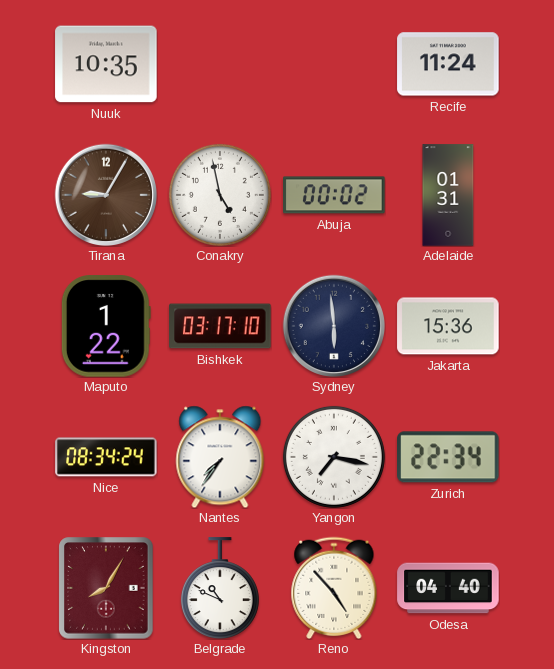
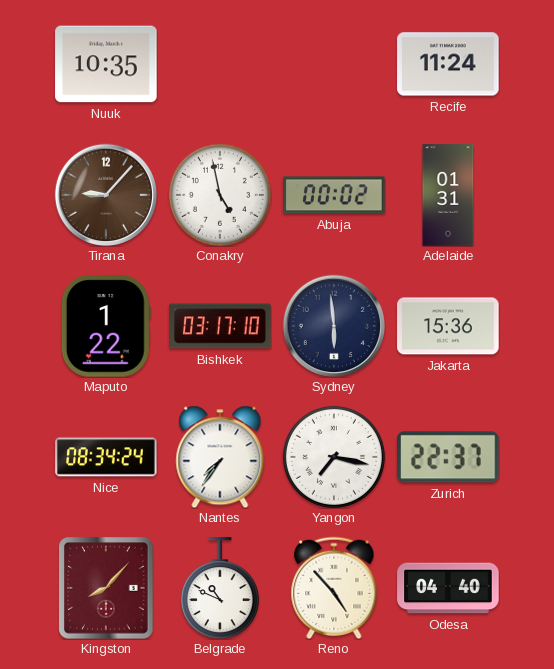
Tirana: 9:05 -> 9:07
Zurich: 22:34 -> 22:37
Kingston: 8:05 -> 8:07
